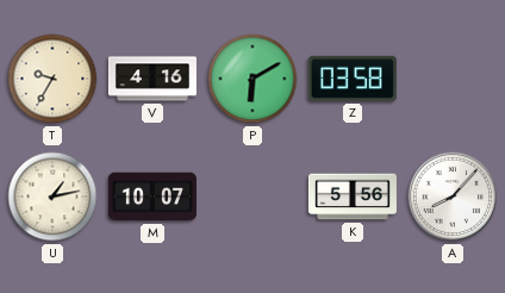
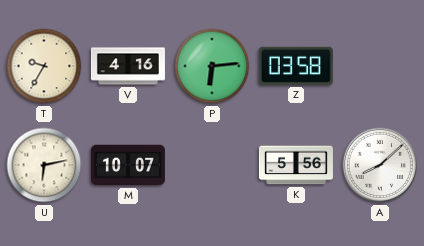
P: 6:10 -> 6:14
U: 1:13 -> 6:13
A: 8:07 -> 8:08
